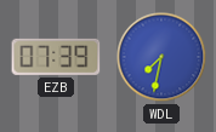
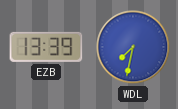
EZB: 07:39 -> 13:39
